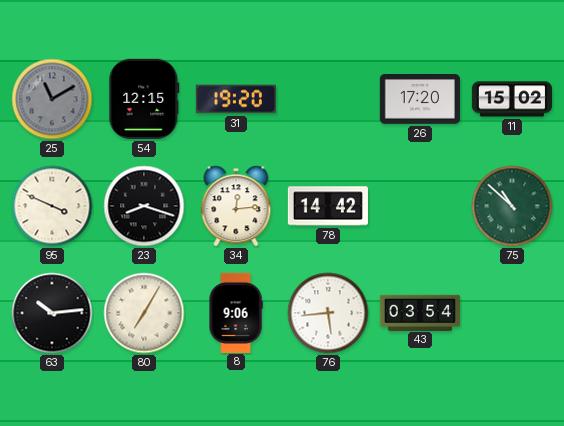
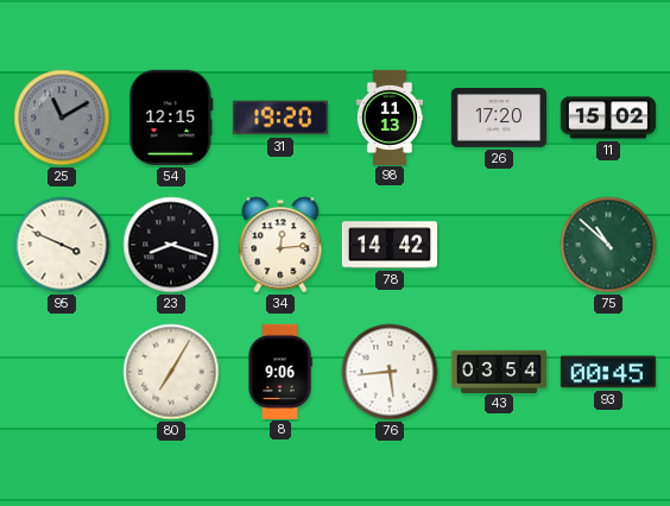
98: none -> 11:13
63: 10:14 -> none
93: none -> 00:45
